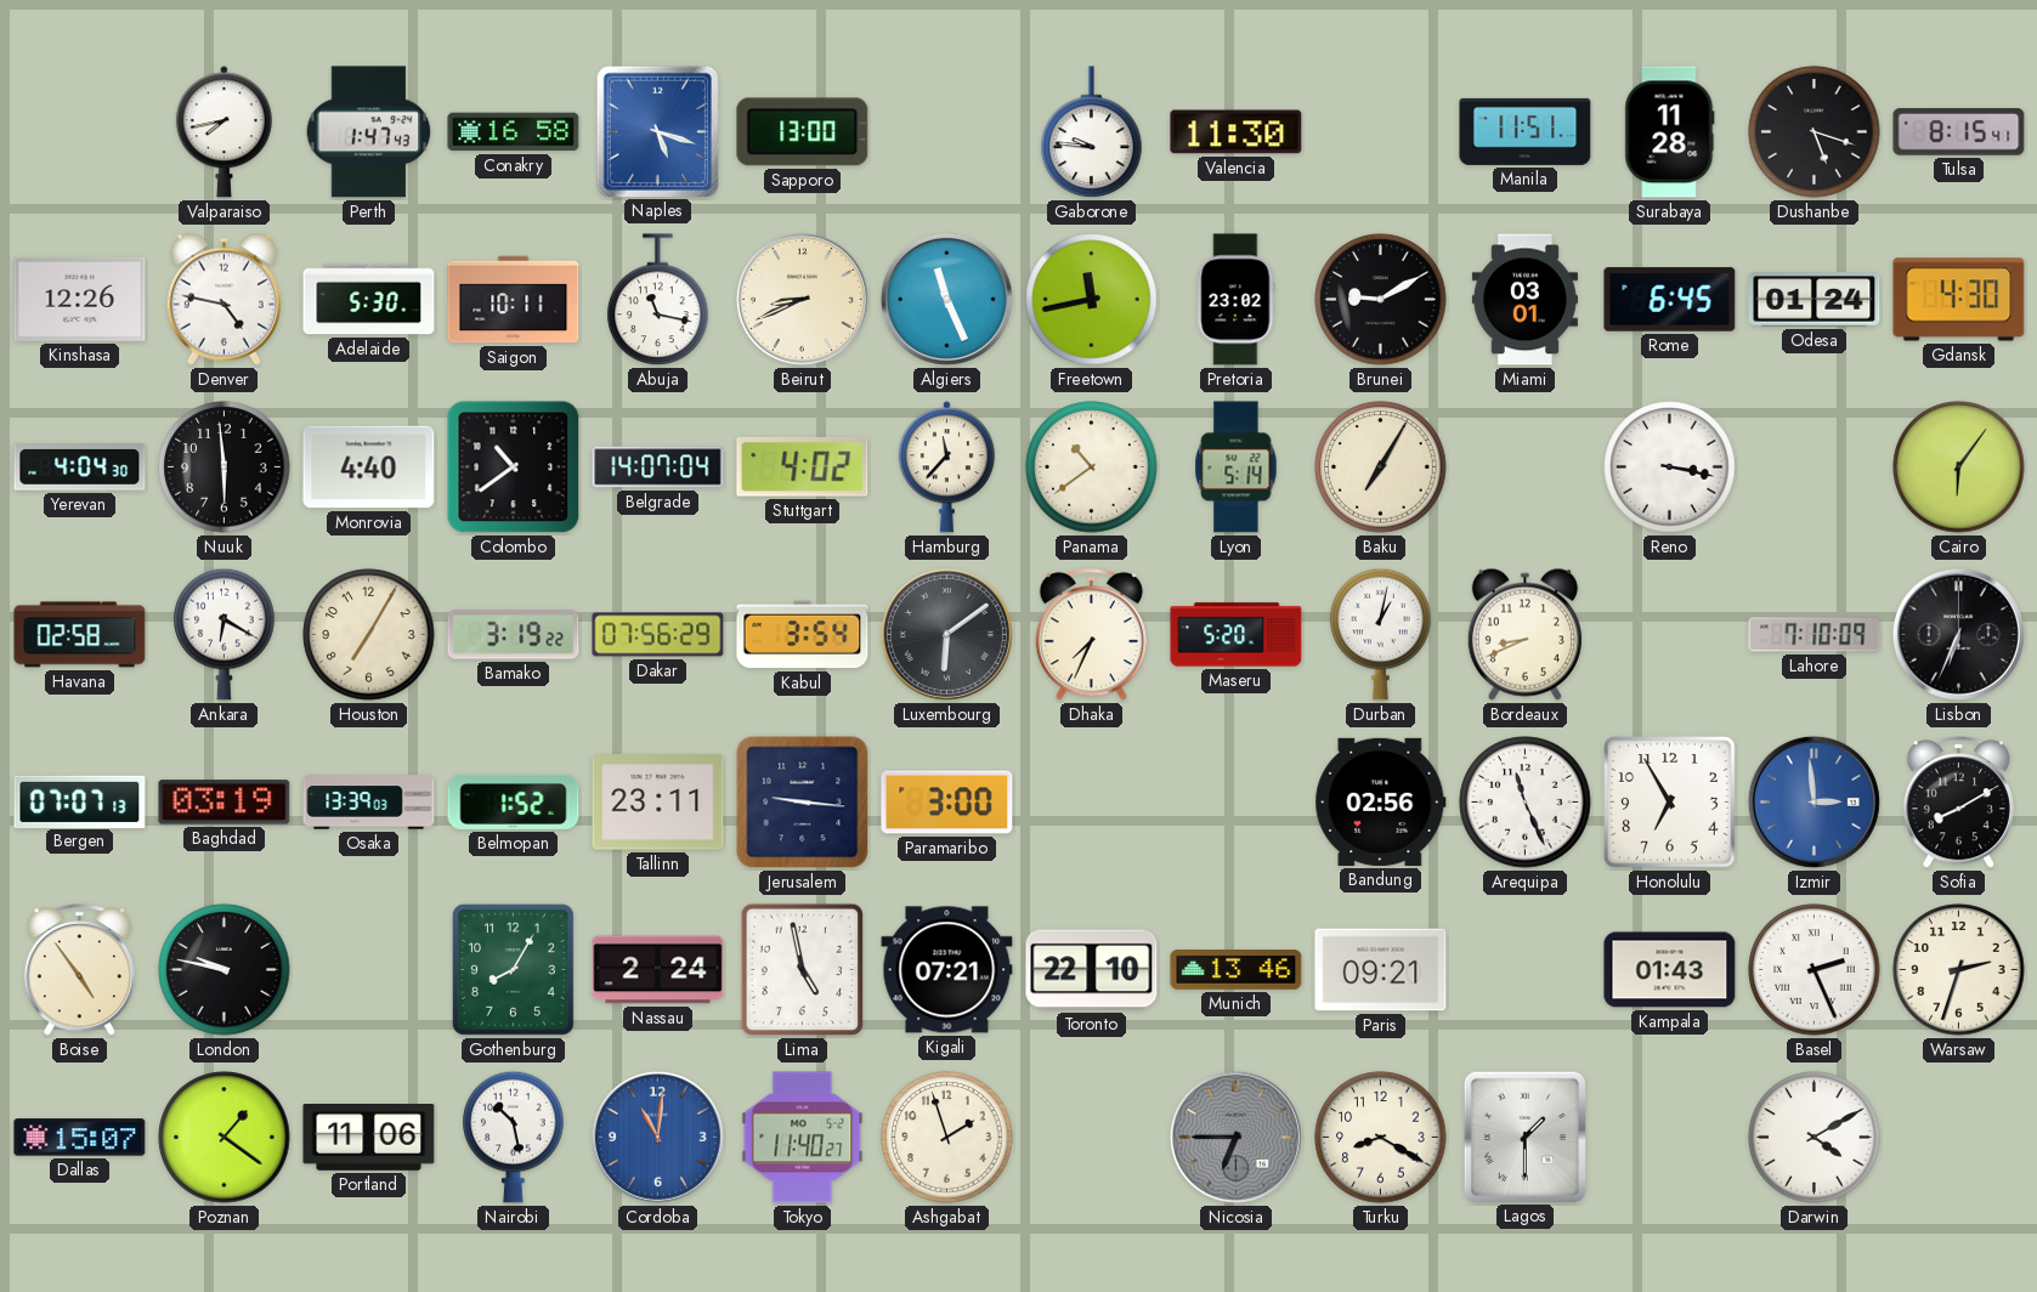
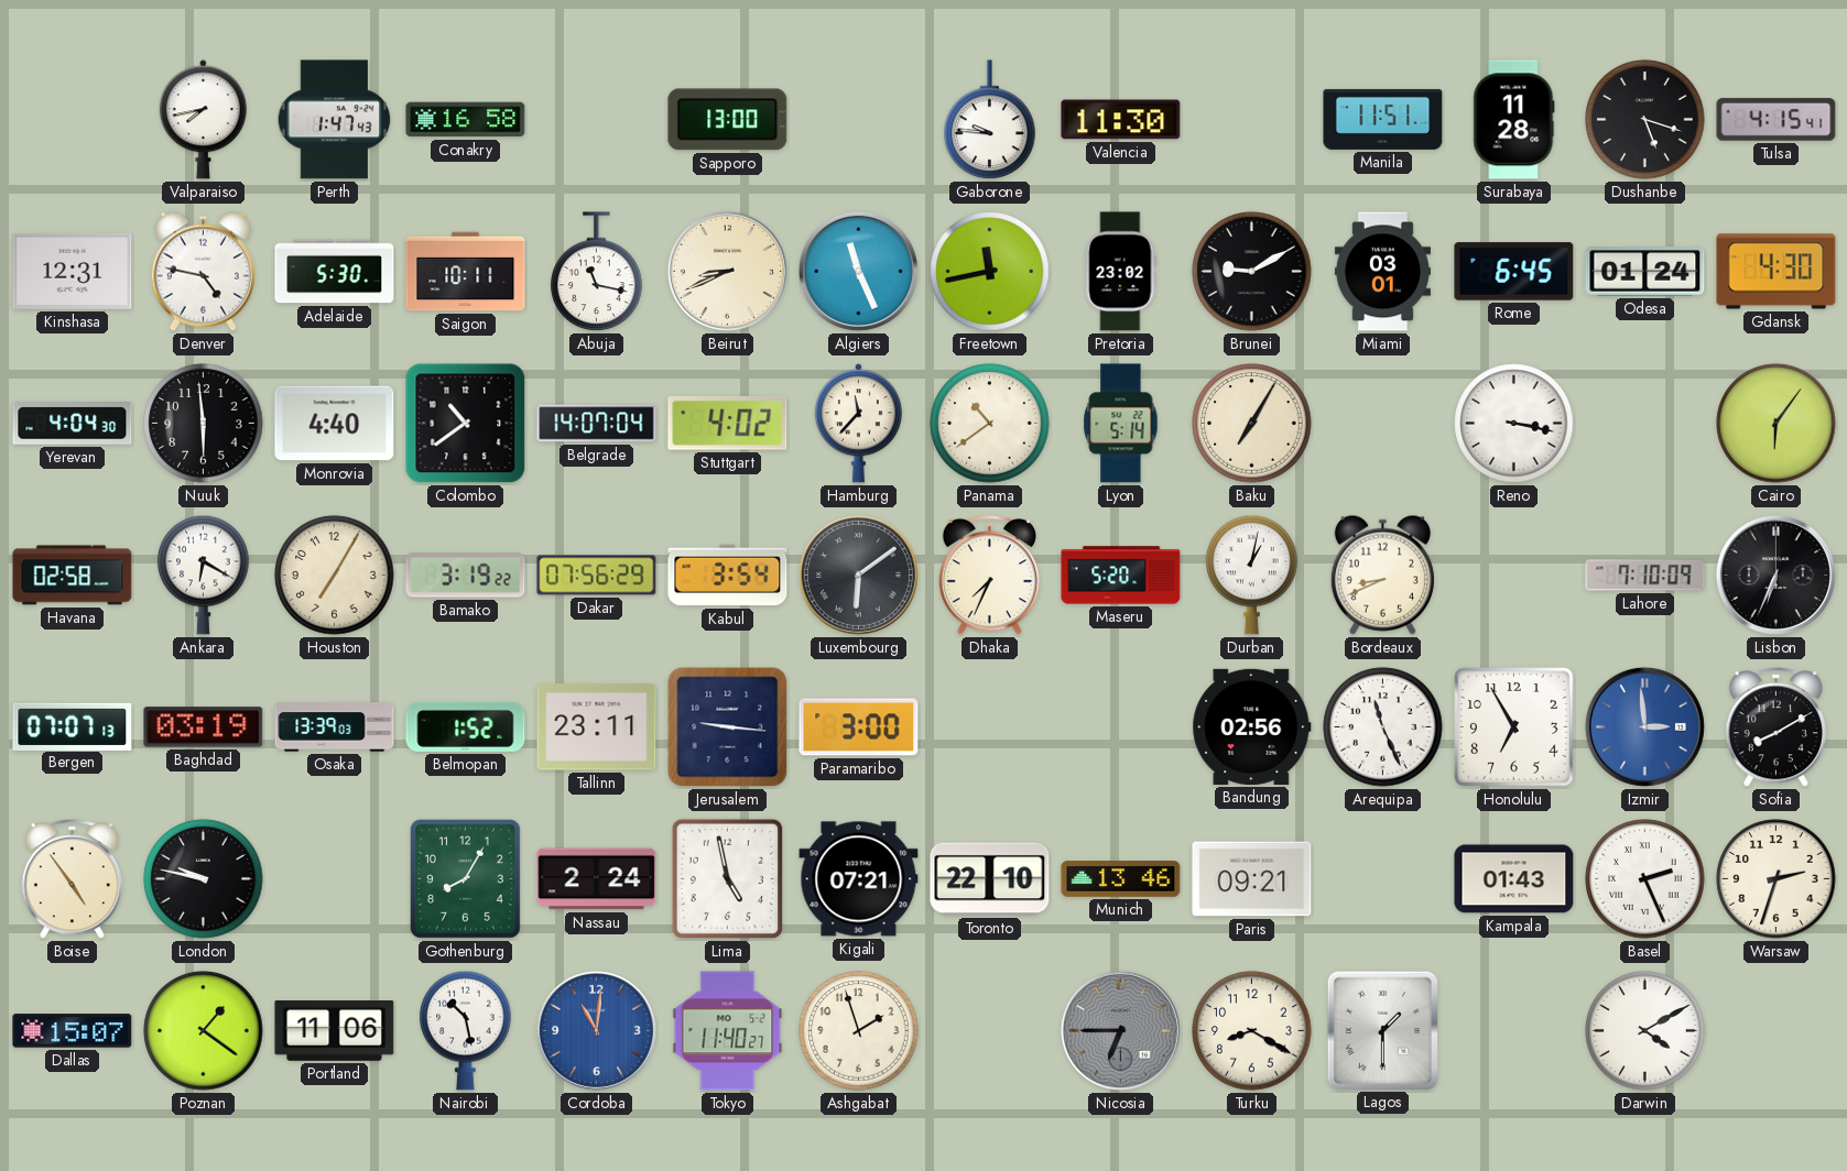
Naples: 5:18 -> none
Tulsa: 8:15 -> 4:15
Kinshasa: 12:26 -> 12:31
